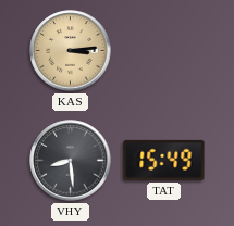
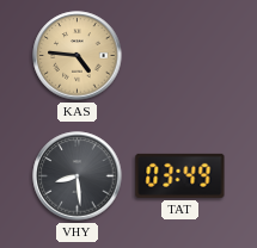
KAS: 3:14 -> 4:46
TAT: 15:49 -> 03:49
